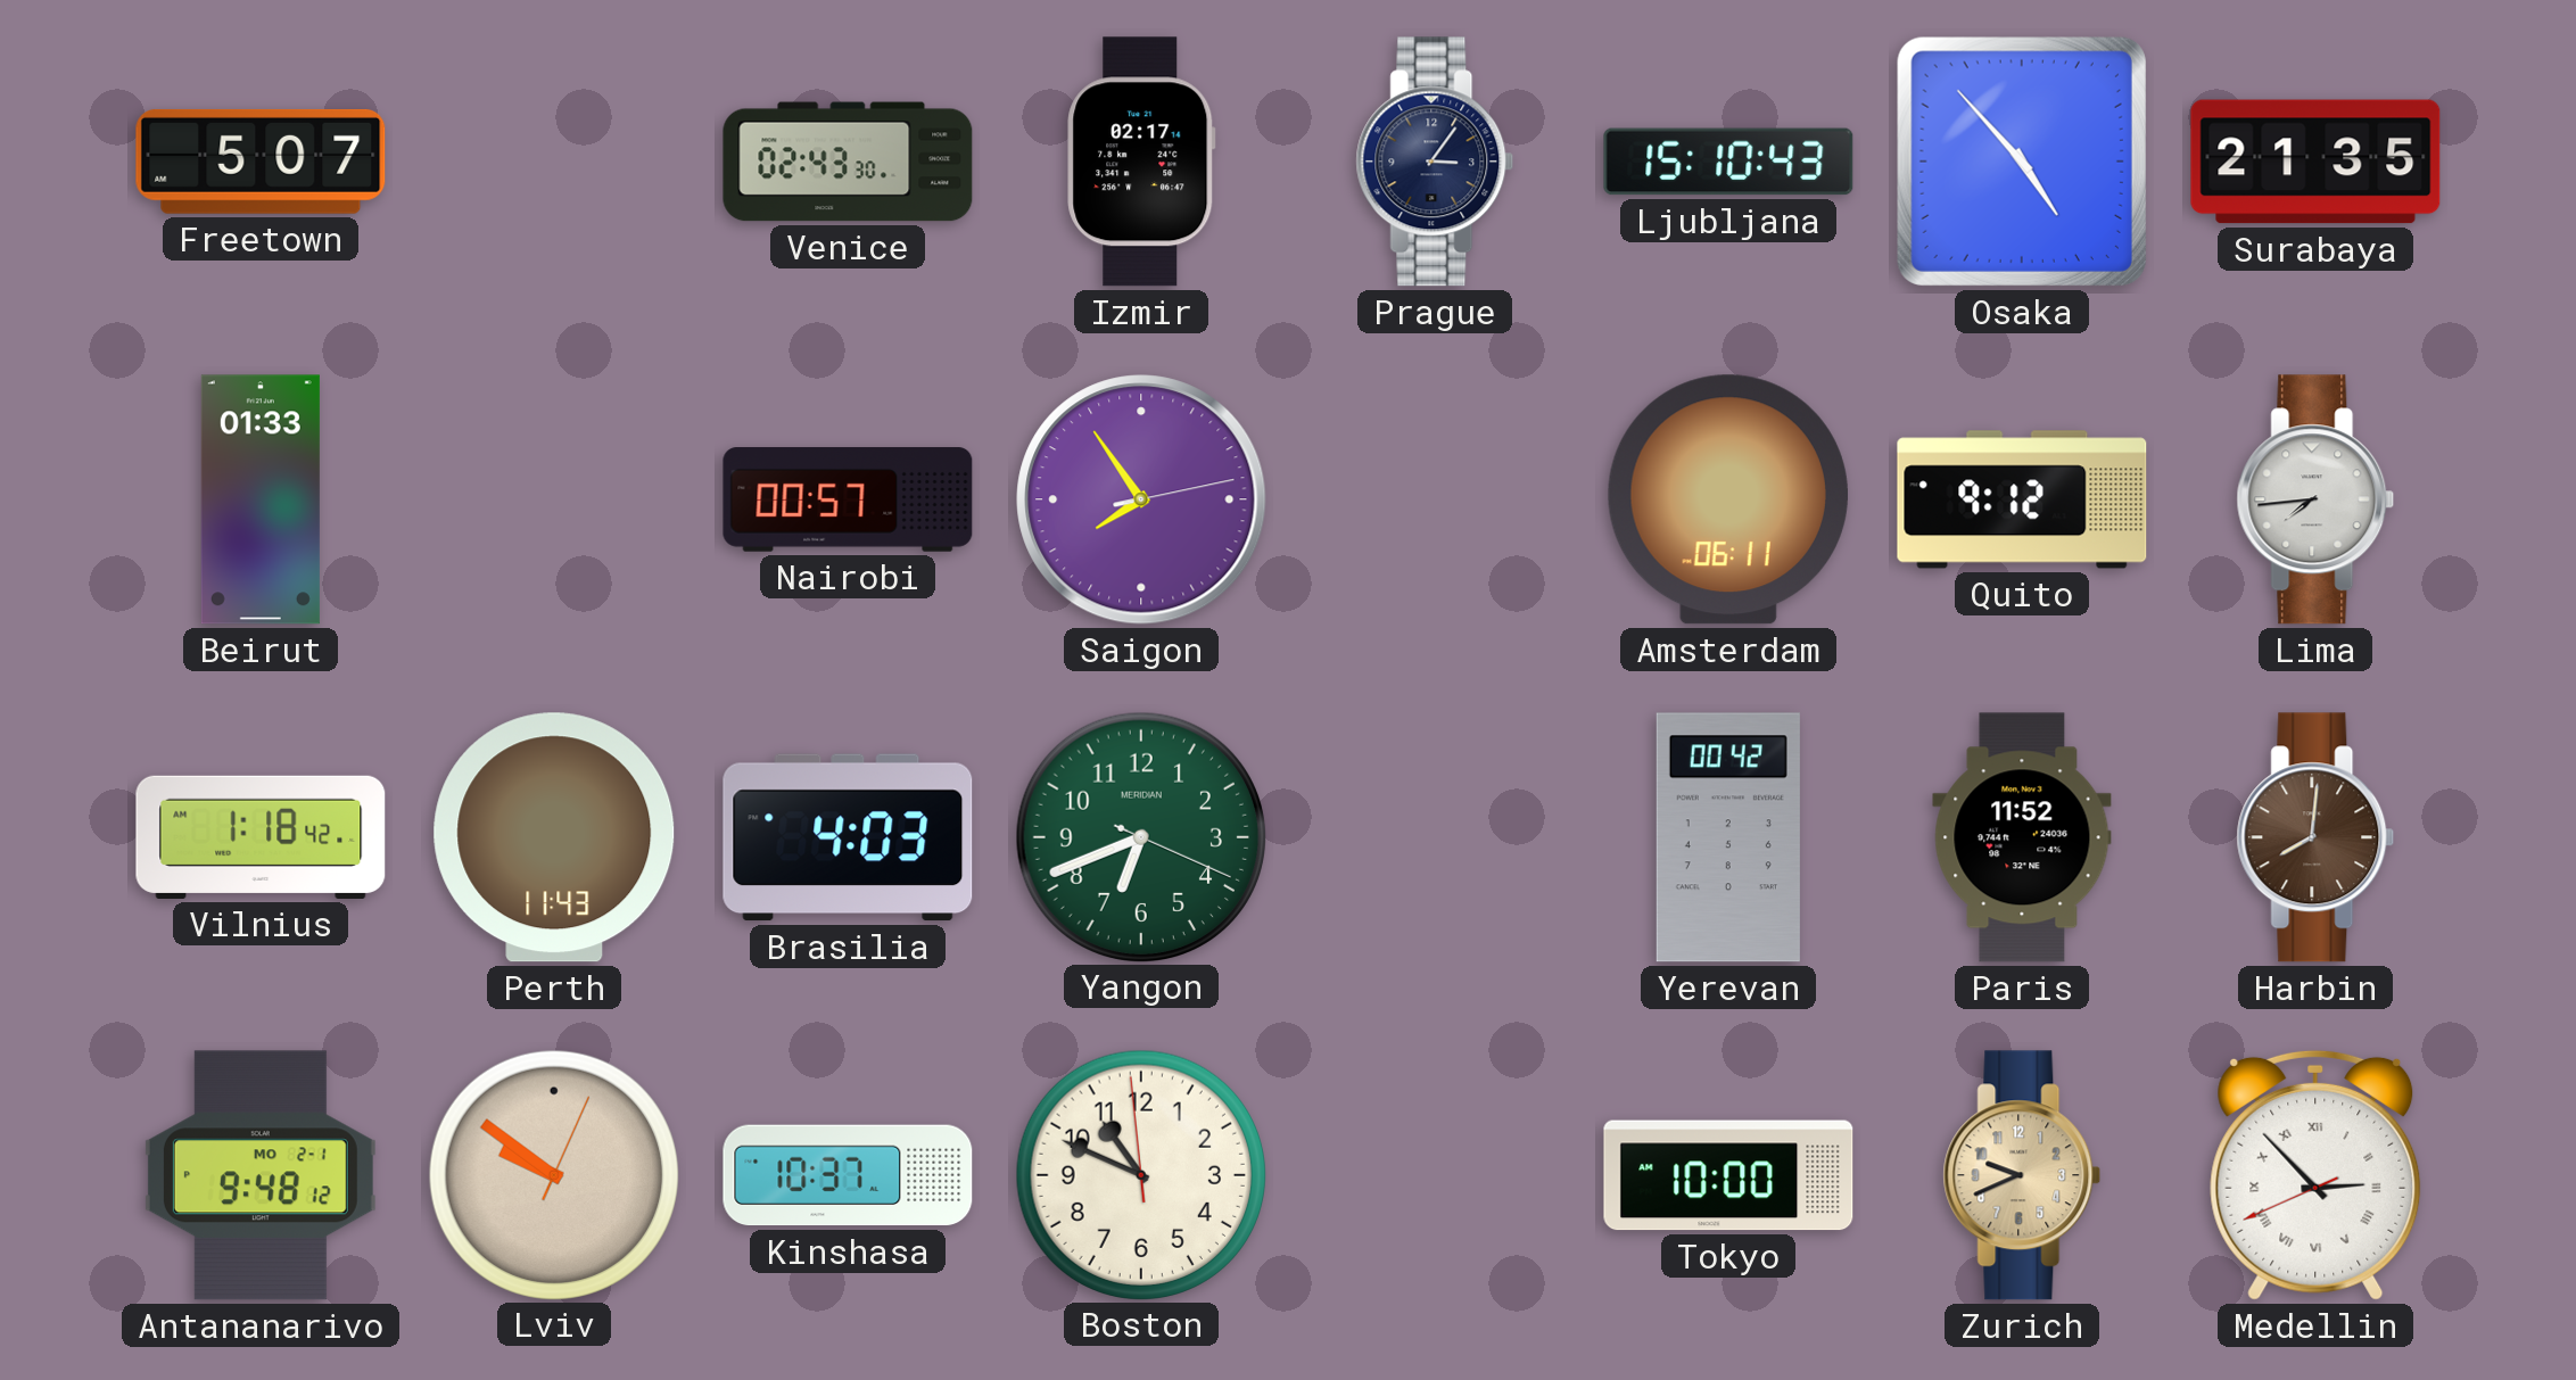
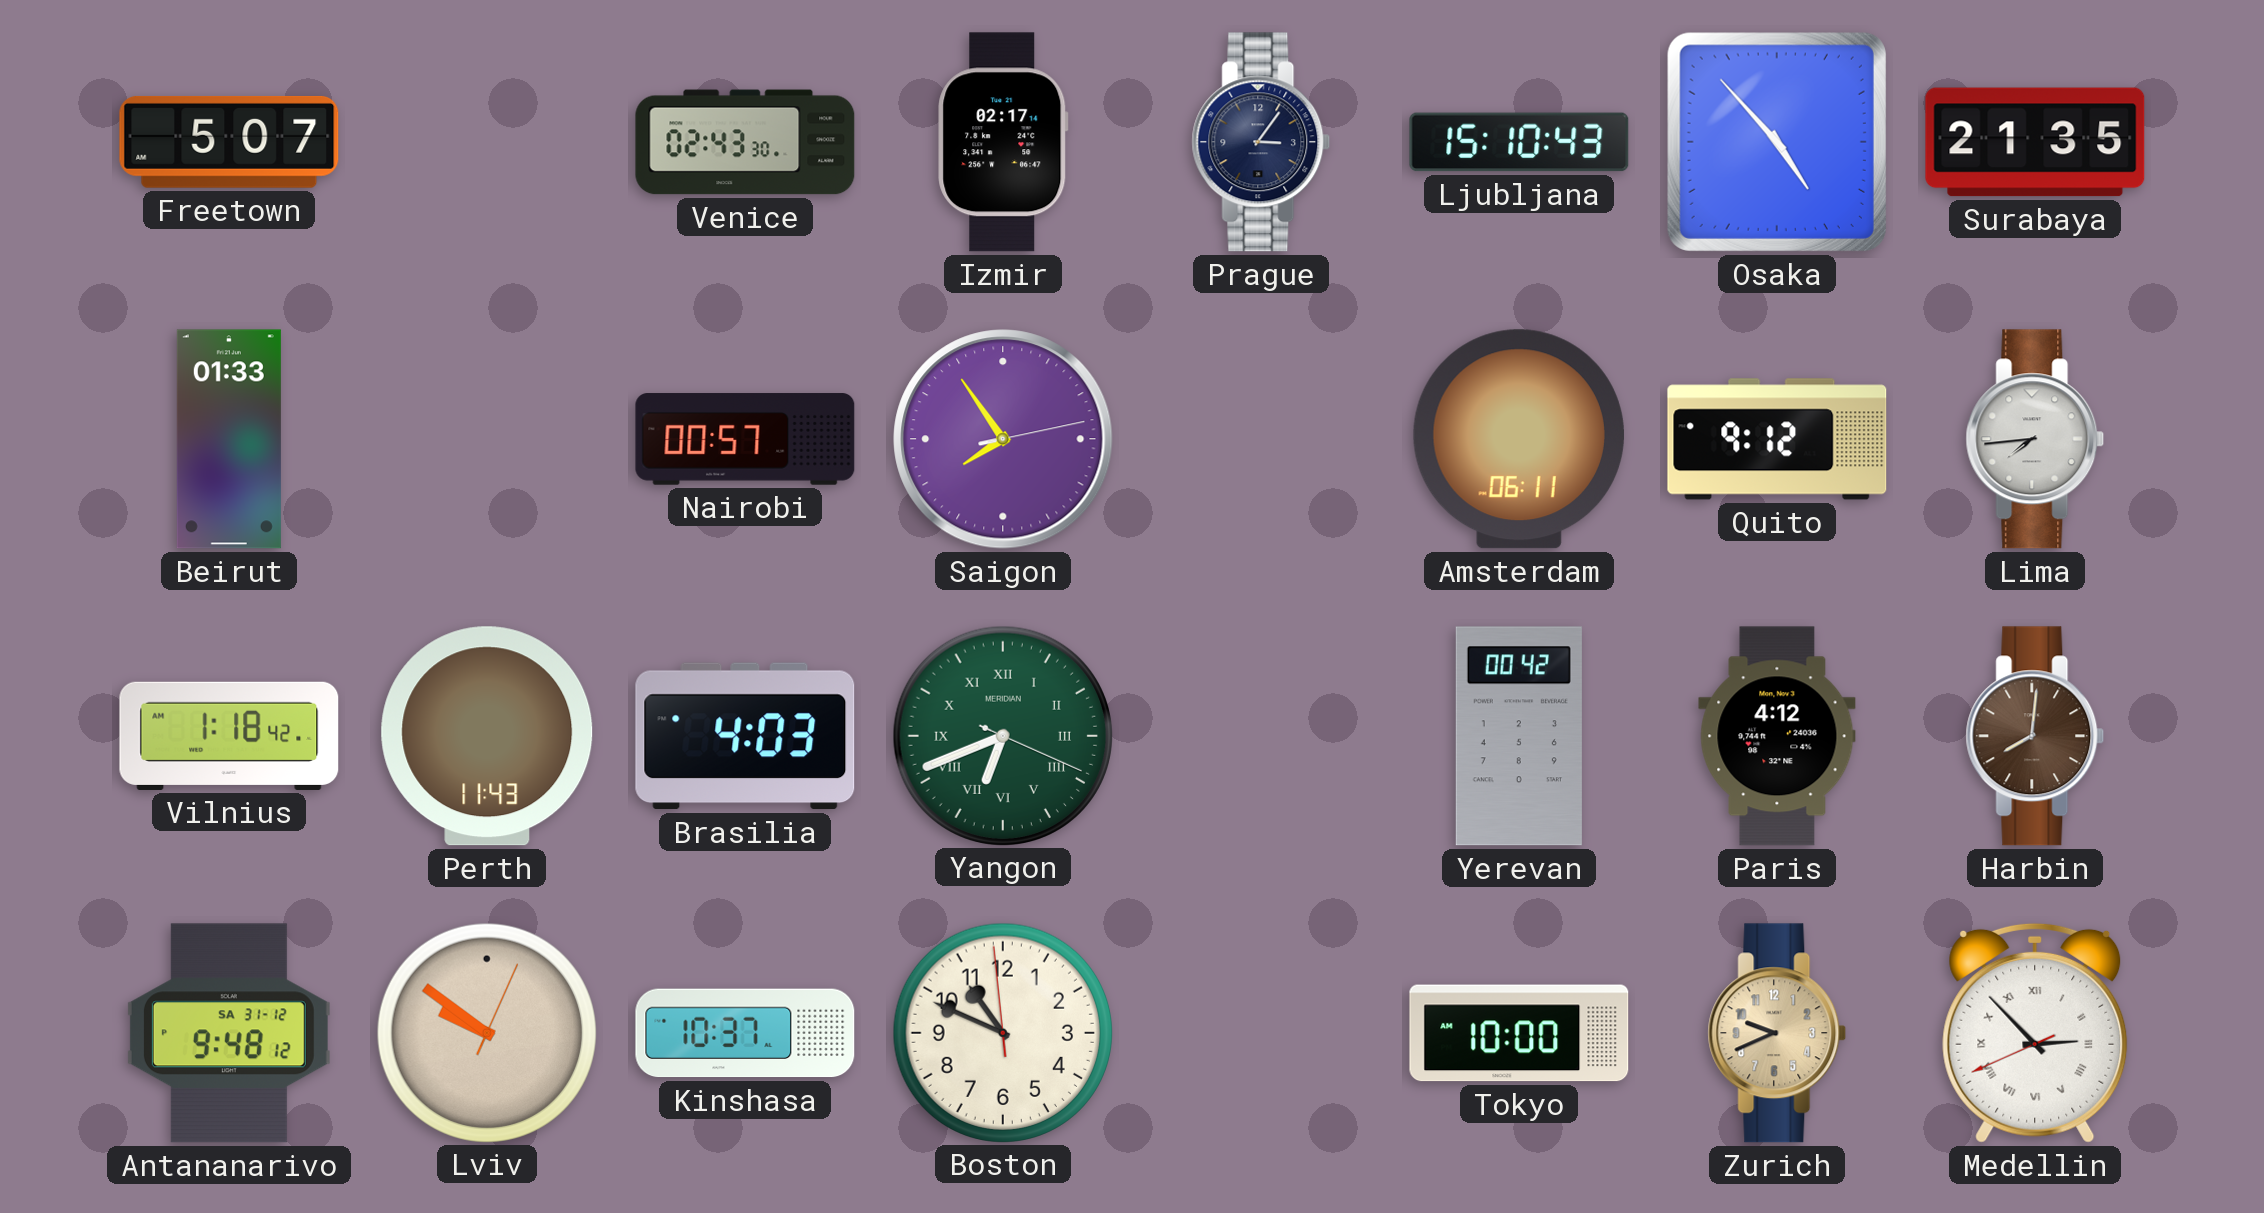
Yangon numerals: Arabic -> Roman
Paris: 11:52 -> 4:12
Antananarivo date: MO 2-1 -> SA 31-12
